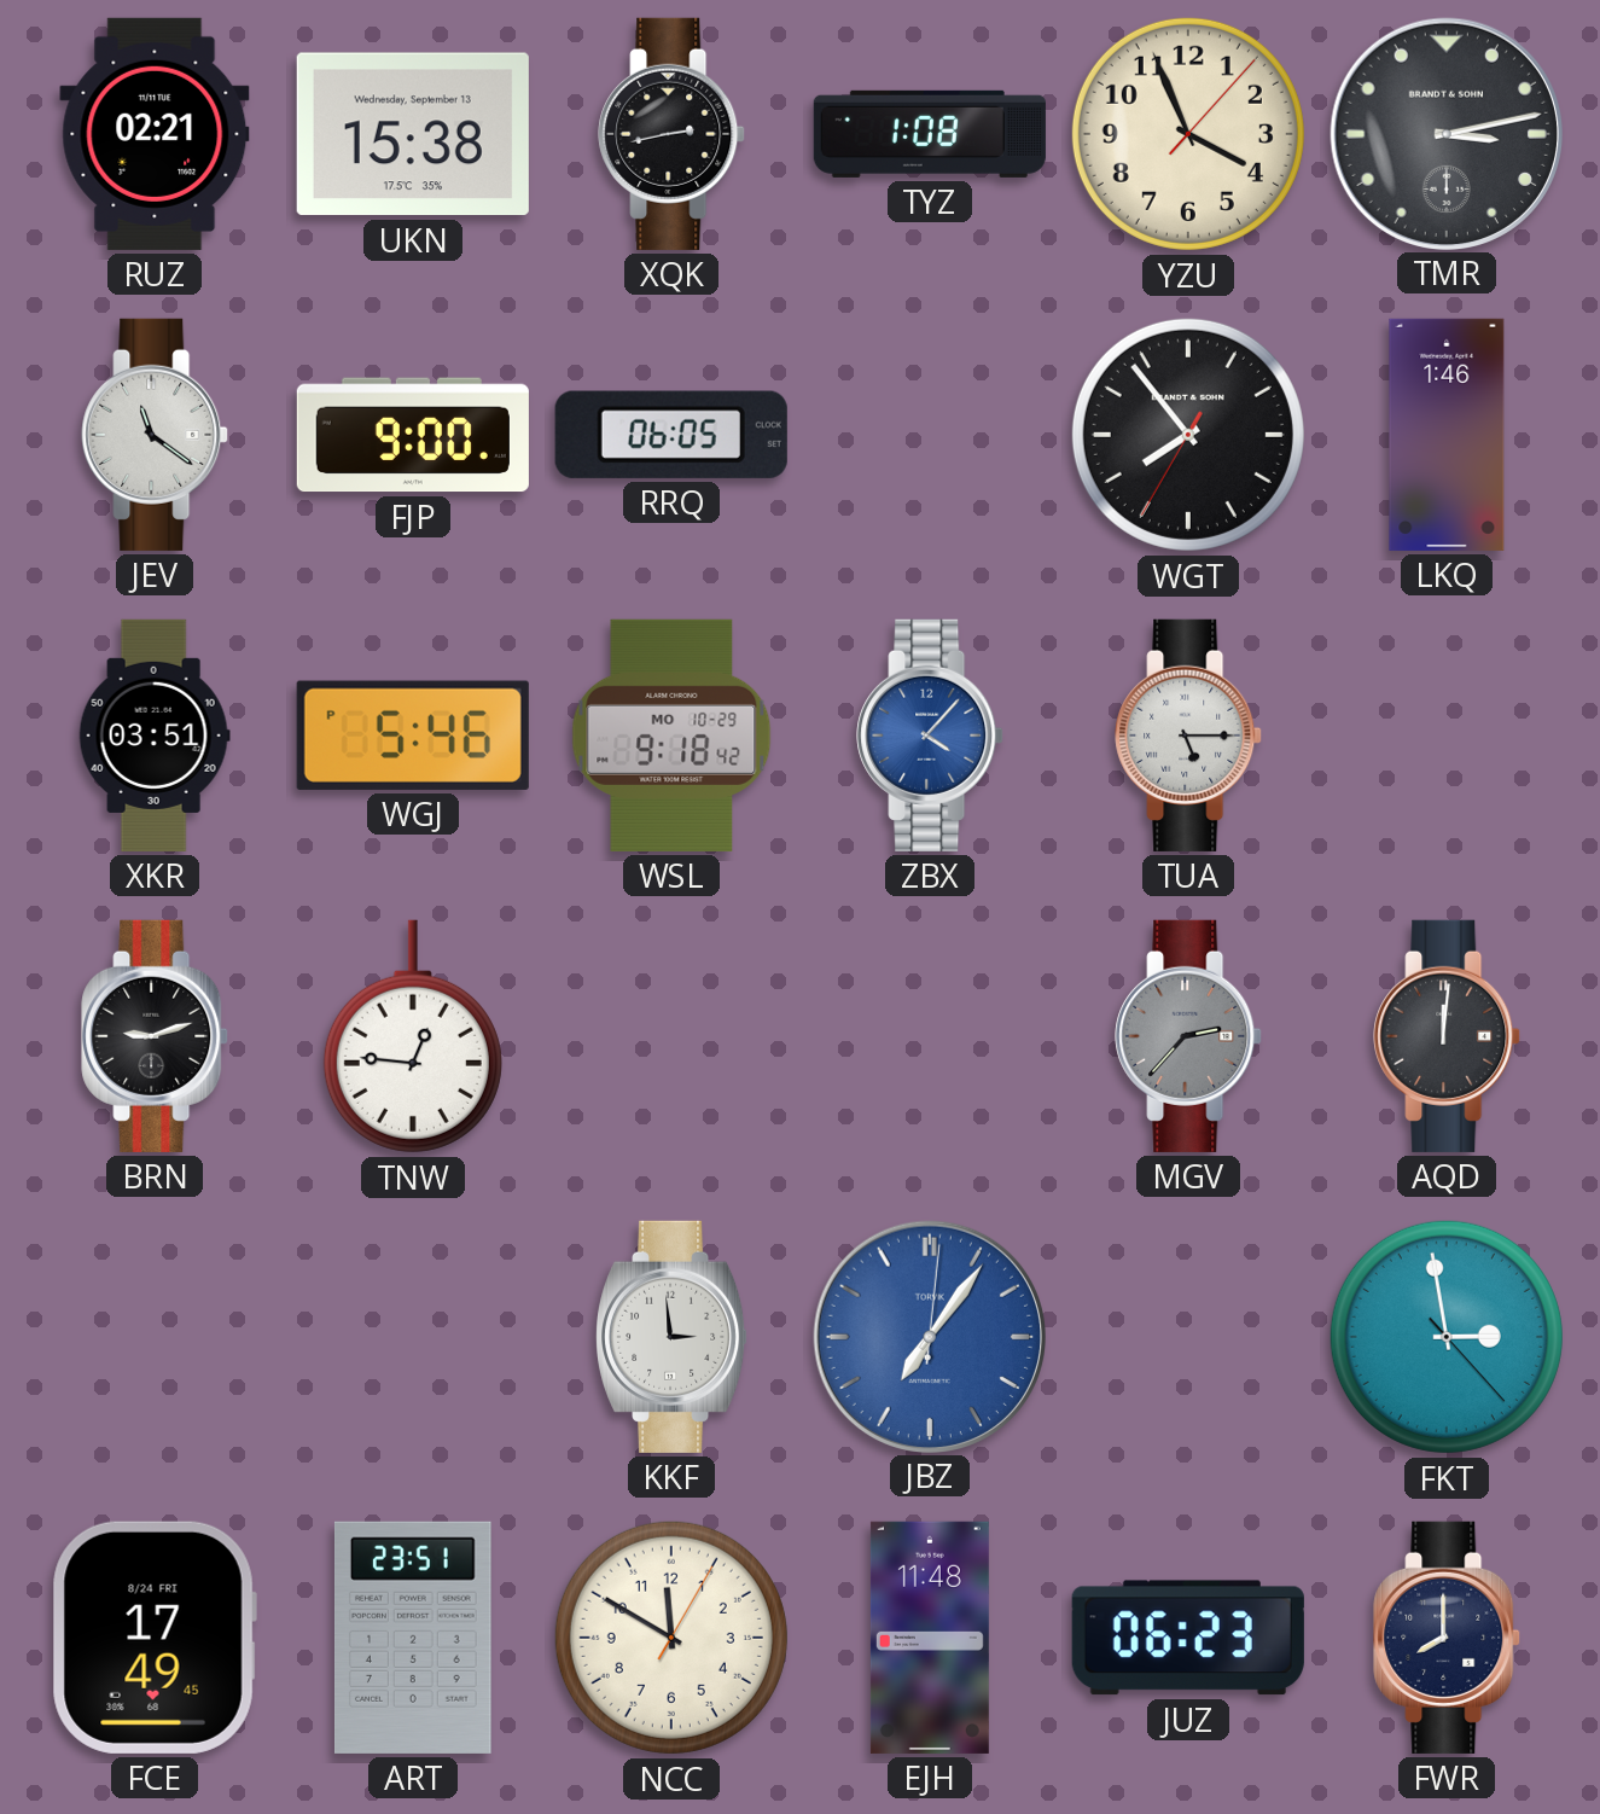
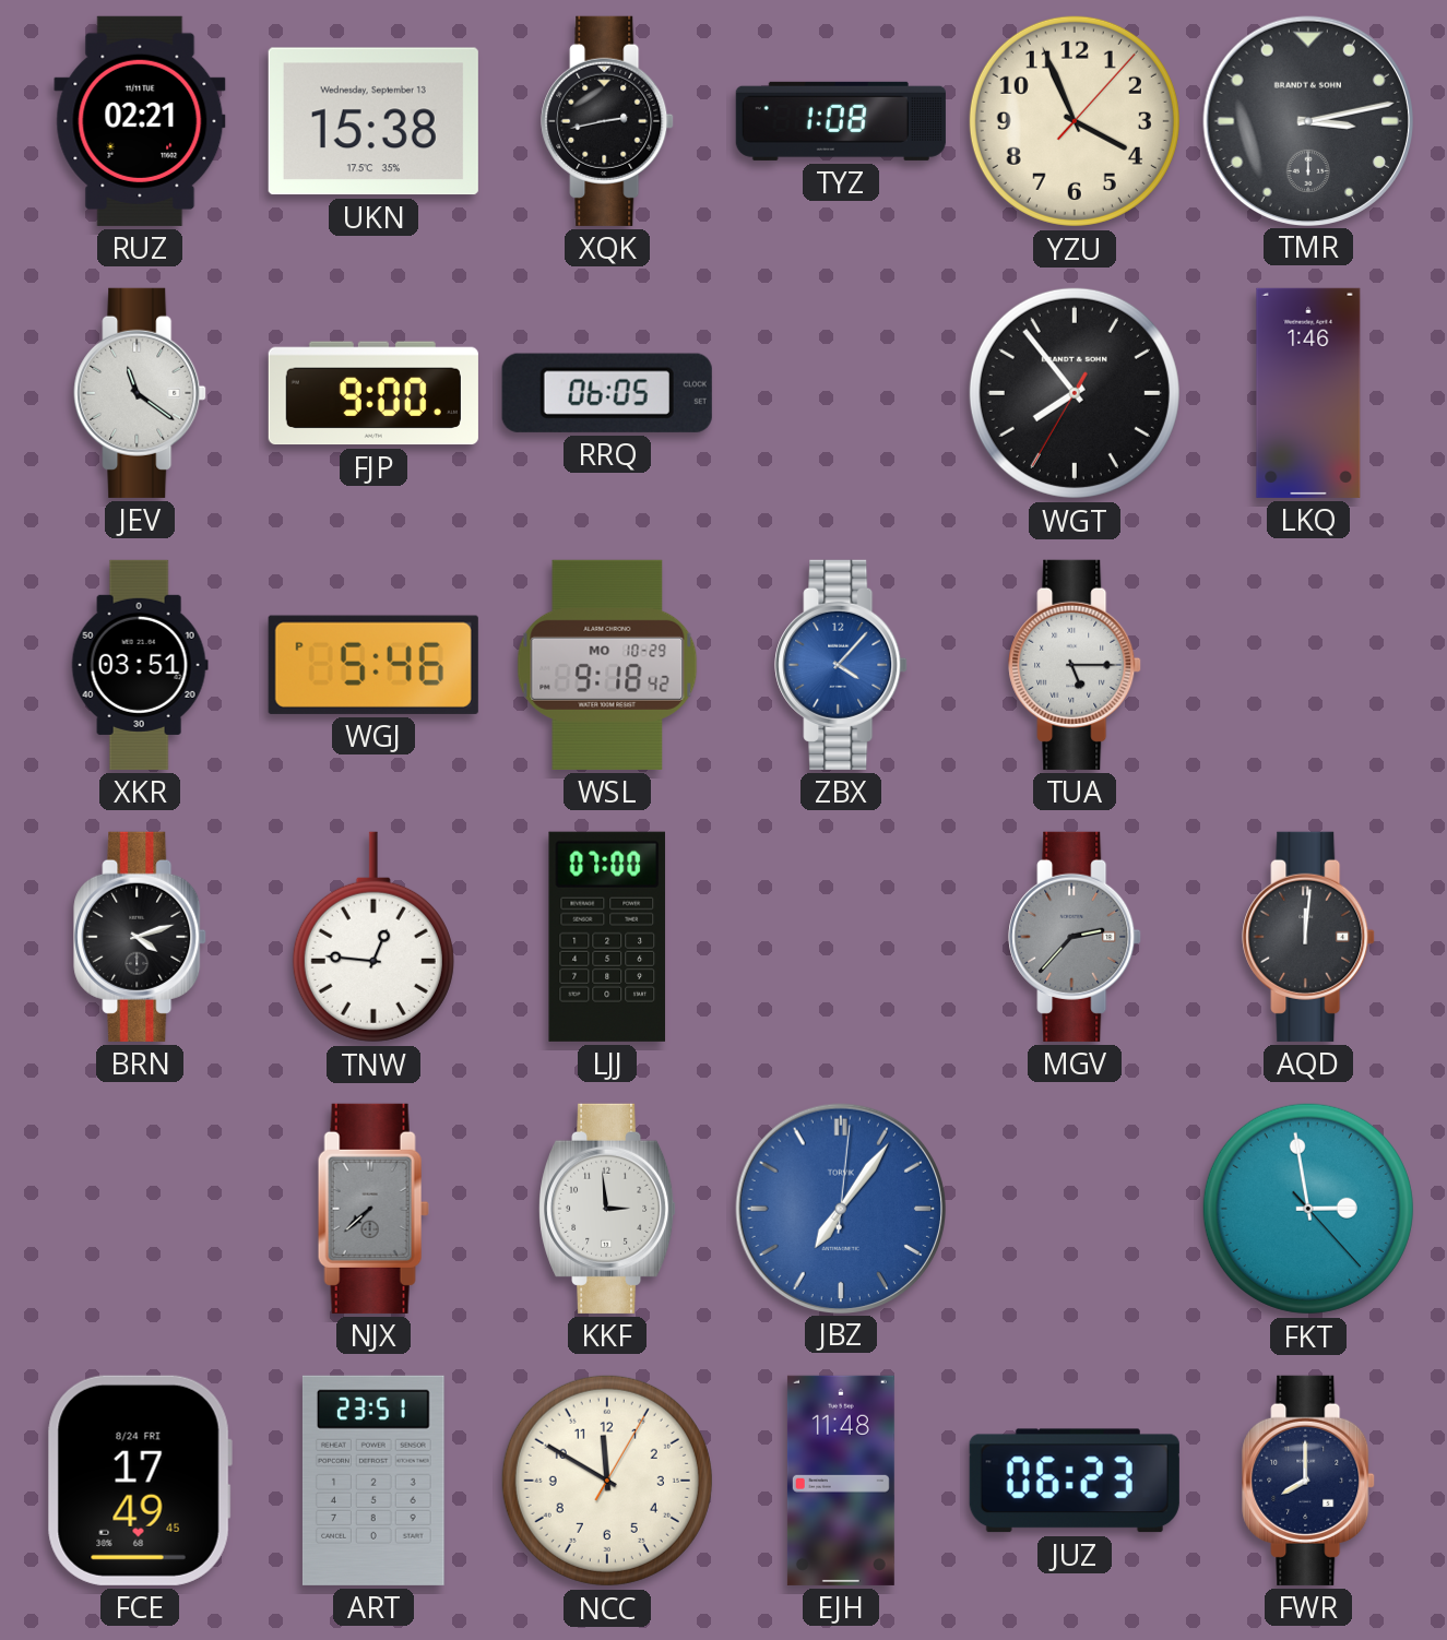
BRN: 9:12 -> 4:12
LJJ: none -> 07:00
NJX: none -> 7:38
